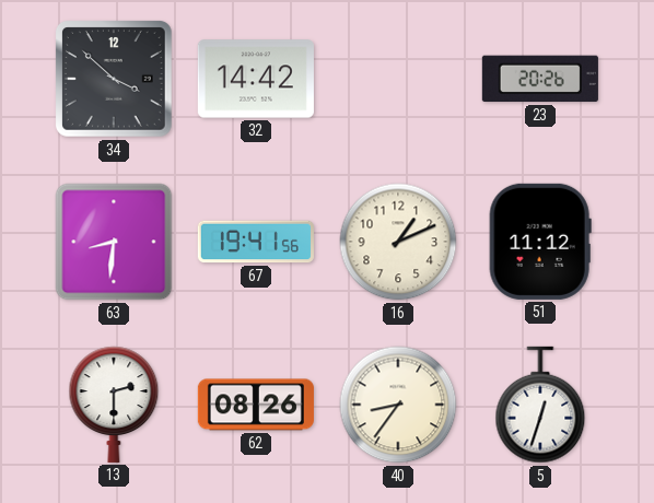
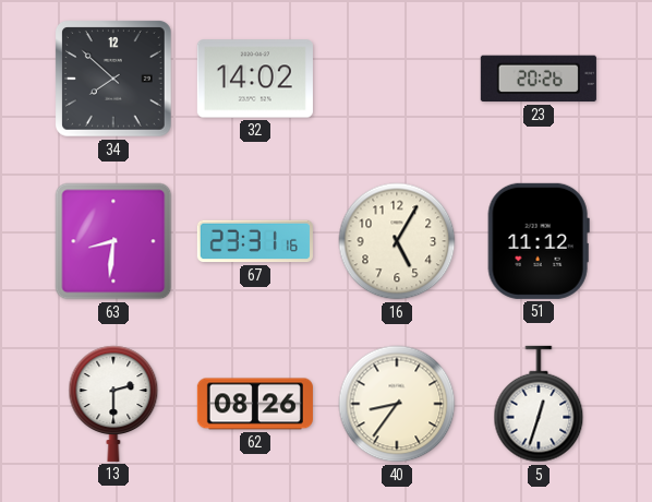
34: 3:52 -> 7:52
32: 14:42 -> 14:02
67: 19:41 -> 23:31
16: 1:11 -> 5:05
